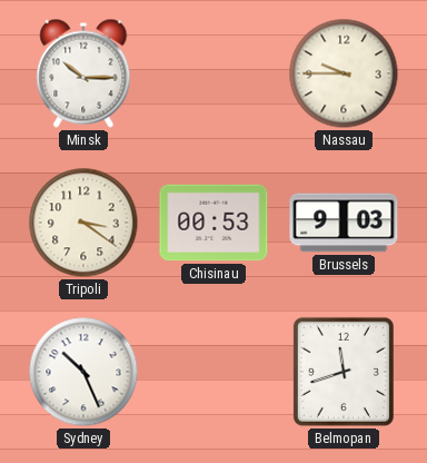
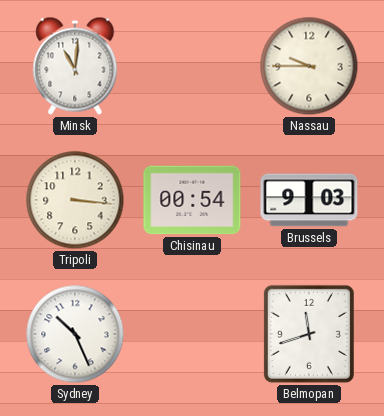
Minsk: 10:15 -> 11:01
Tripoli: 3:21 -> 3:16
Chisinau: 00:53 -> 00:54
